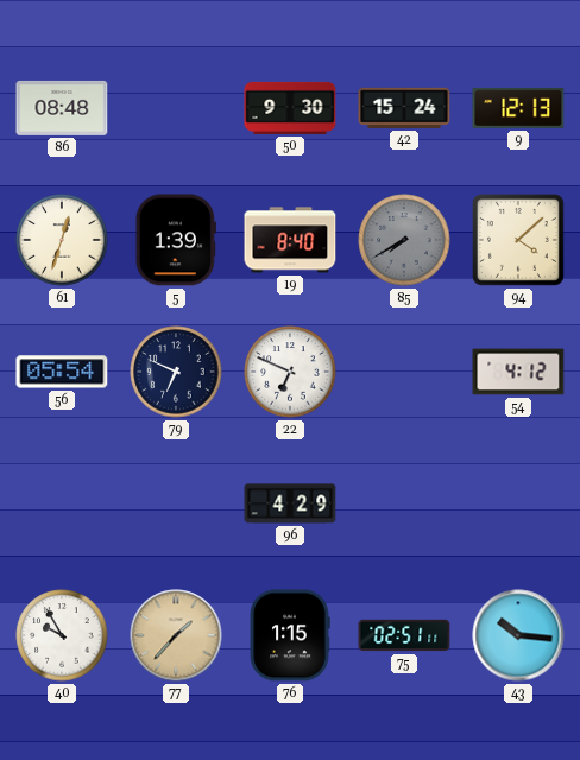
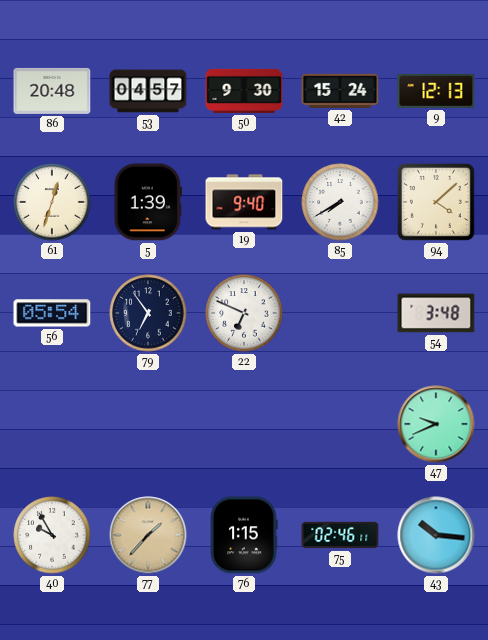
86: 08:48 -> 20:48
53: none -> 04:57
19: 8:40 -> 9:40
85 dial: grey -> white
79: 6:49 -> 6:54
54: 4:12 -> 3:48
96: 4:29 -> none
47: none -> 9:41
75: 02:51 -> 02:46
